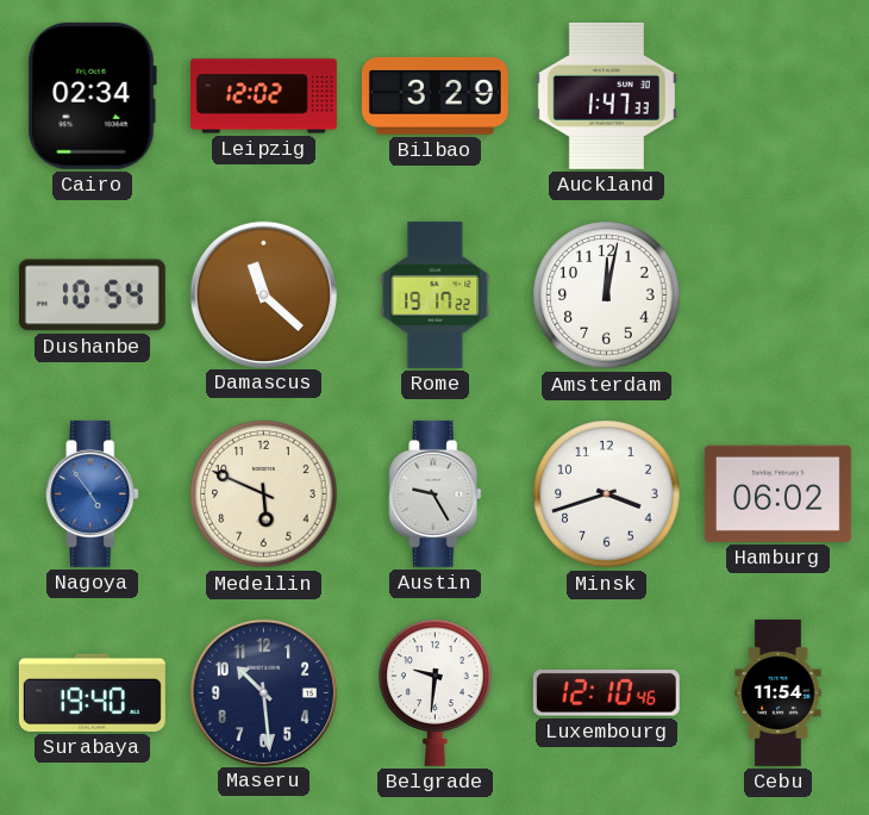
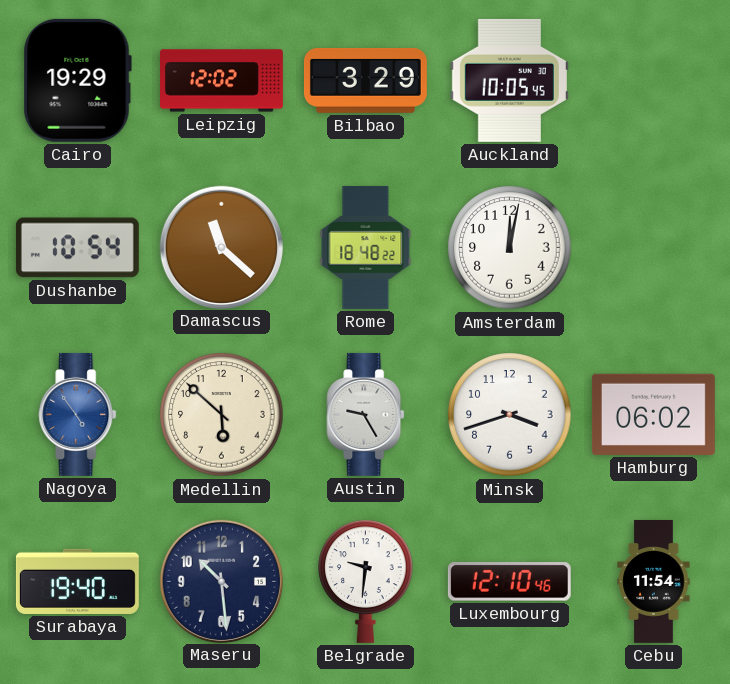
Cairo: 02:34 -> 19:29
Auckland: 1:47 -> 10:05
Rome: 19:17 -> 18:48
Medellin: 5:49 -> 5:52
